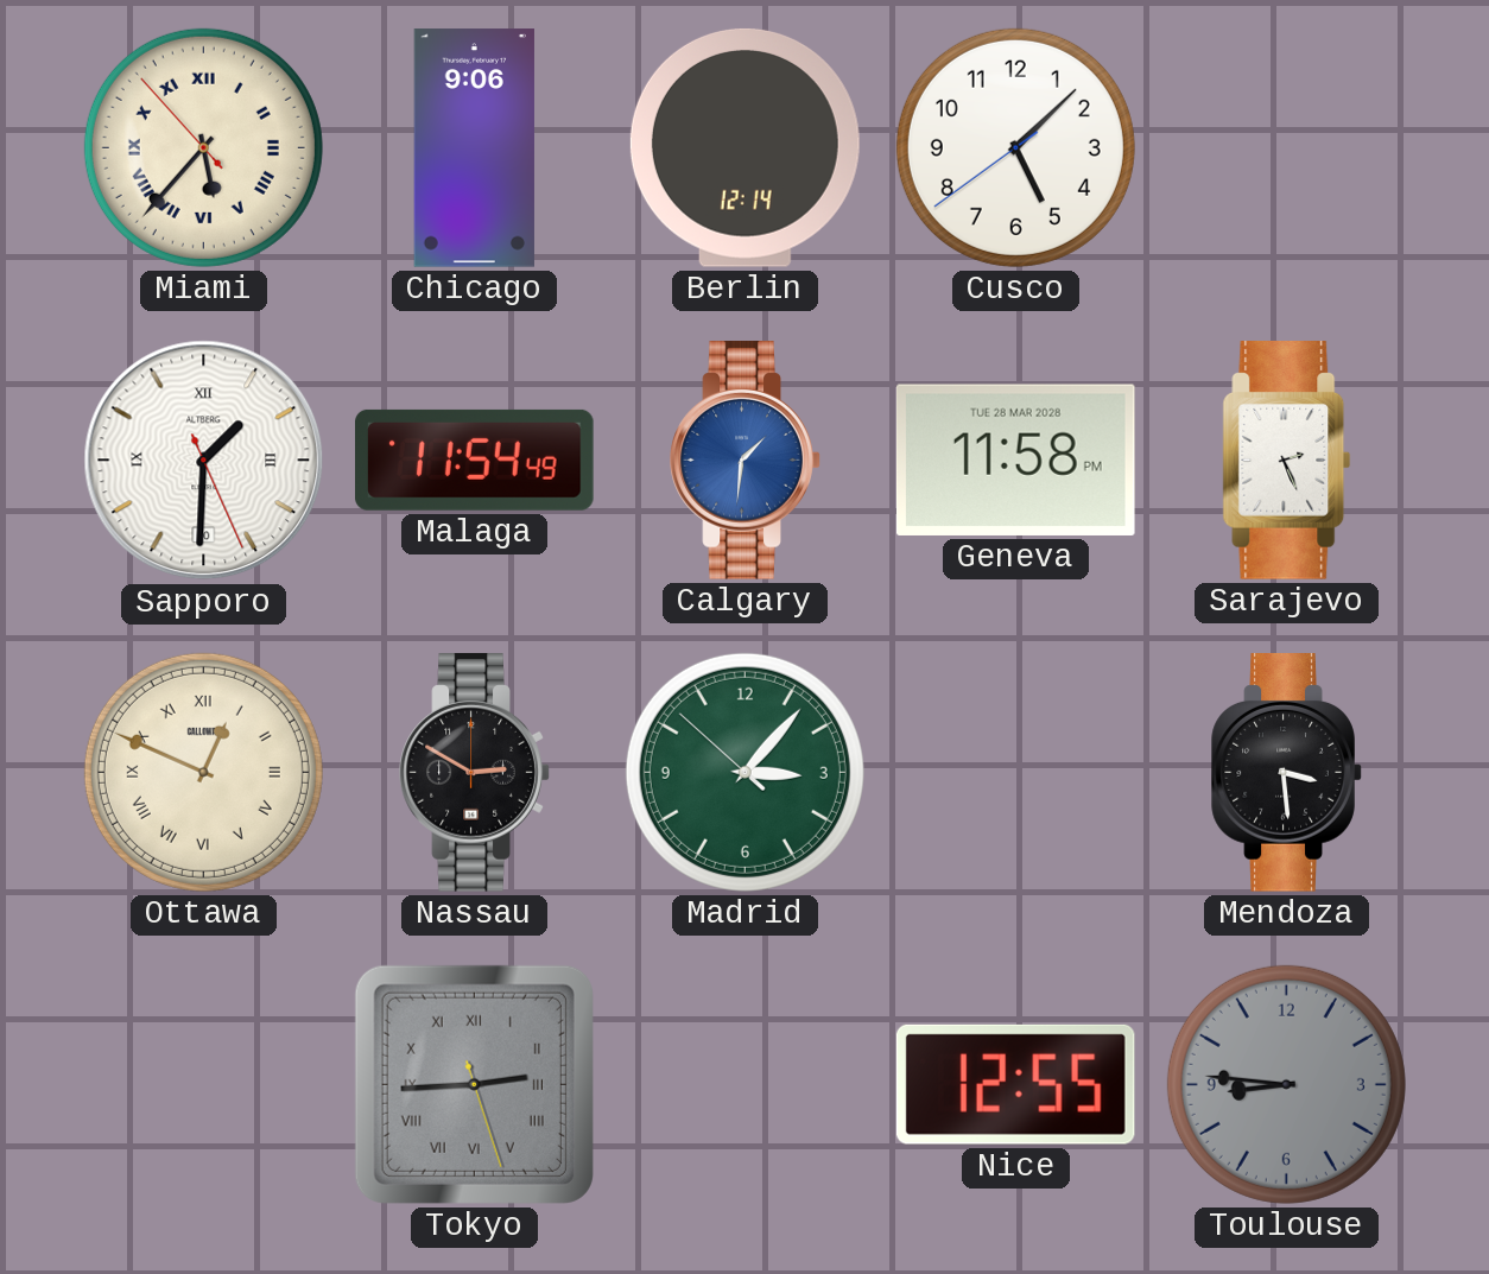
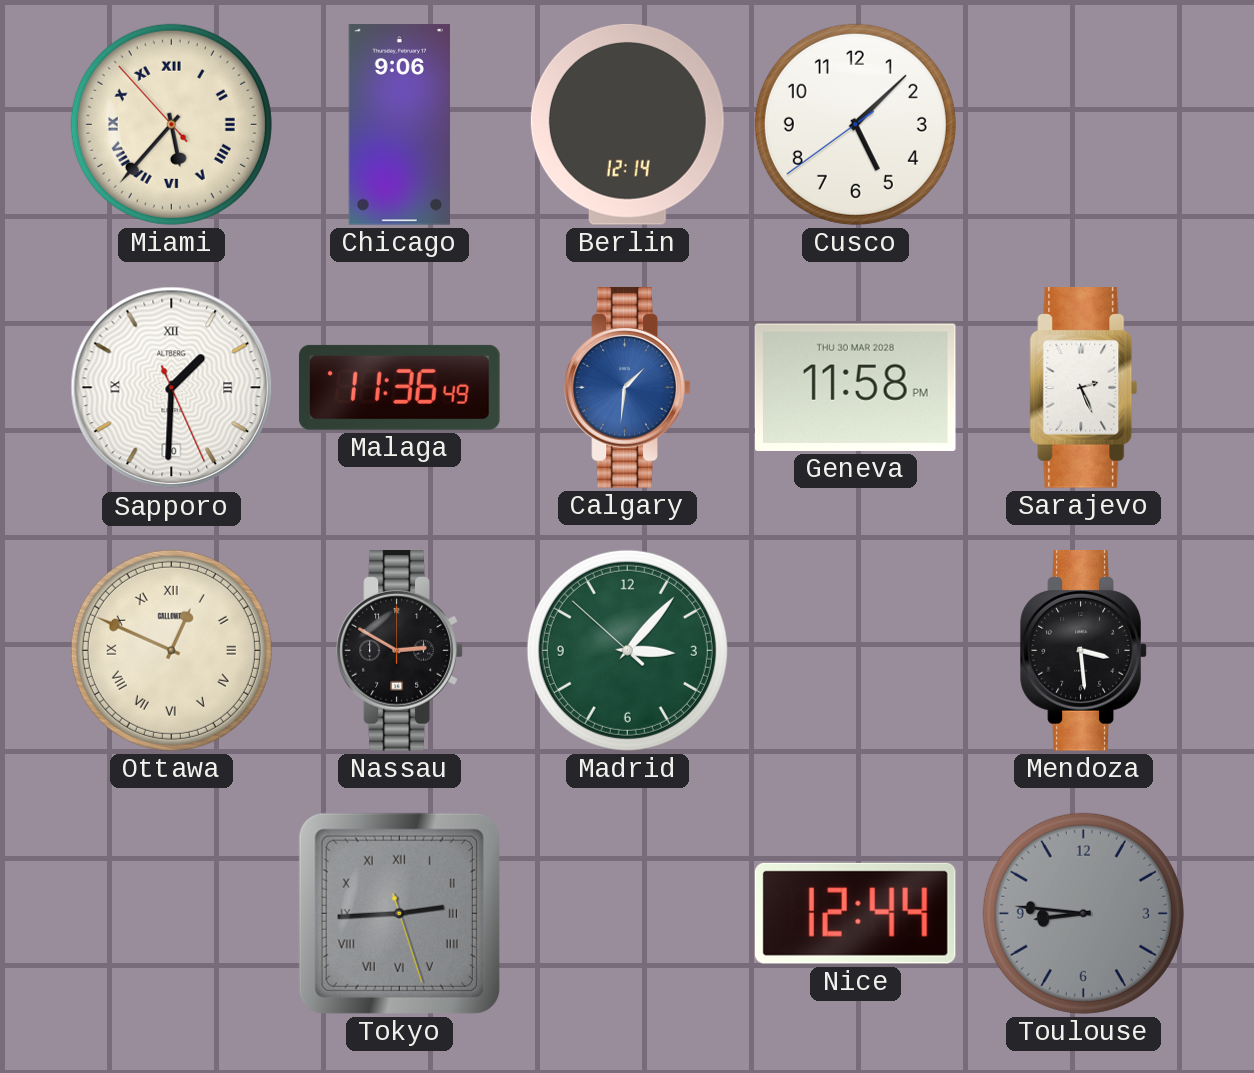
Malaga: 11:54 -> 11:36
Geneva date: TUE 28 MAR 2028 -> THU 30 MAR 2028
Nice: 12:55 -> 12:44
